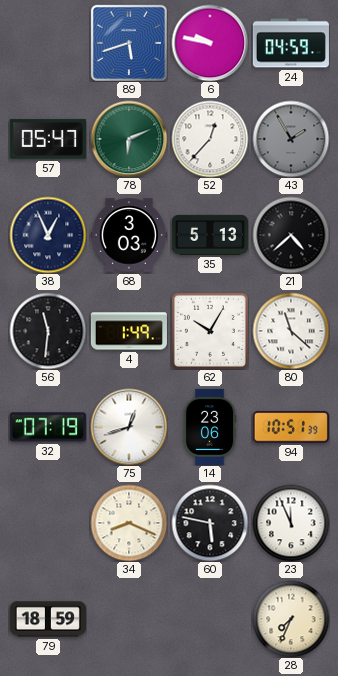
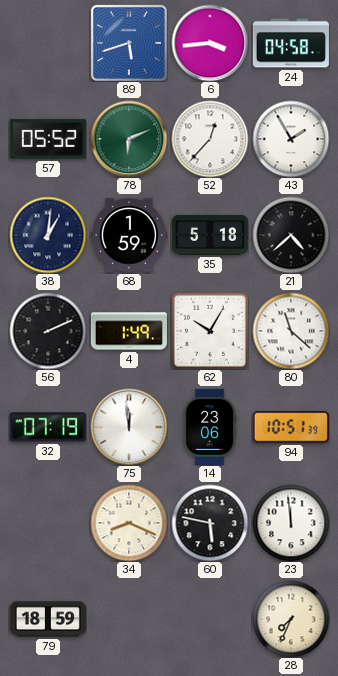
6: 9:47 -> 3:44
24: 04:59 -> 04:58
57: 05:47 -> 05:52
43 dial: grey -> white
38: 12:56 -> 1:01
68: 3:03 -> 1:59
35: 5:13 -> 5:18
56: 11:31 -> 2:11
75: 12:42 -> 11:59
23: 11:56 -> 11:59
